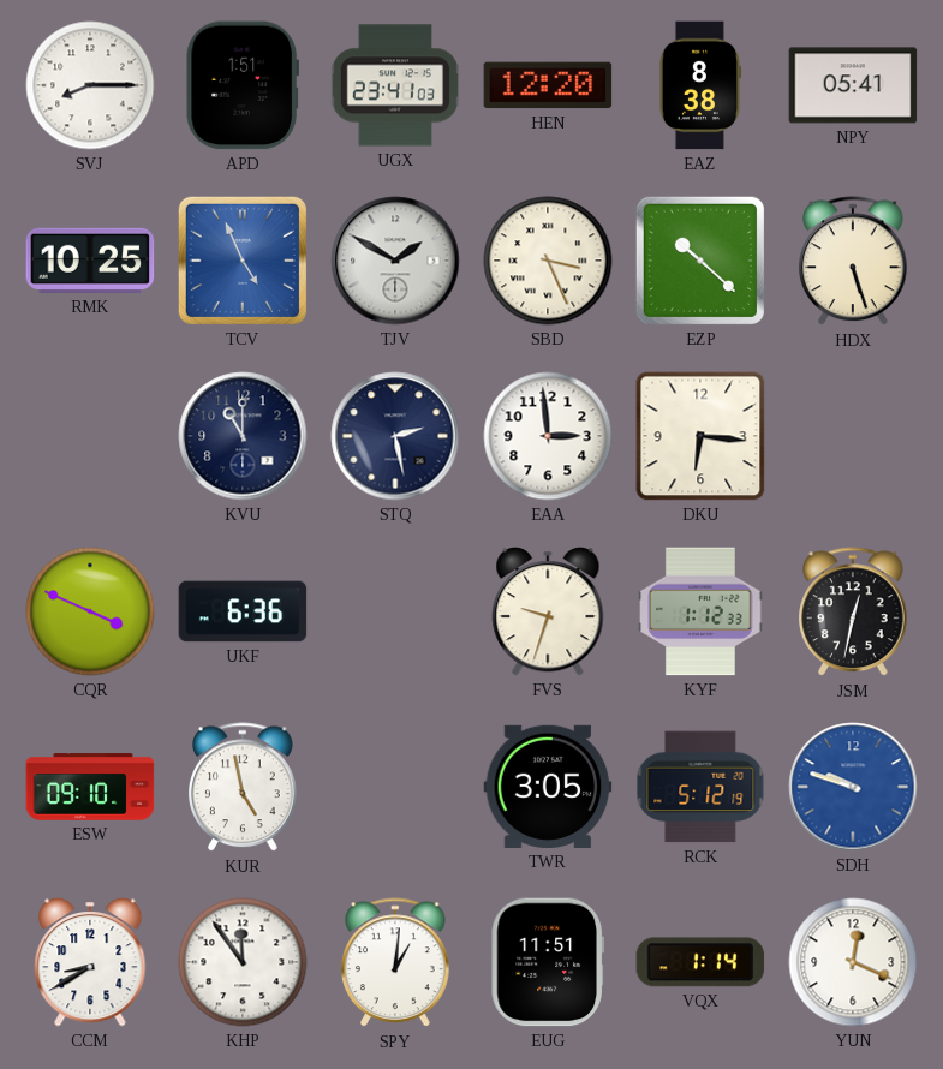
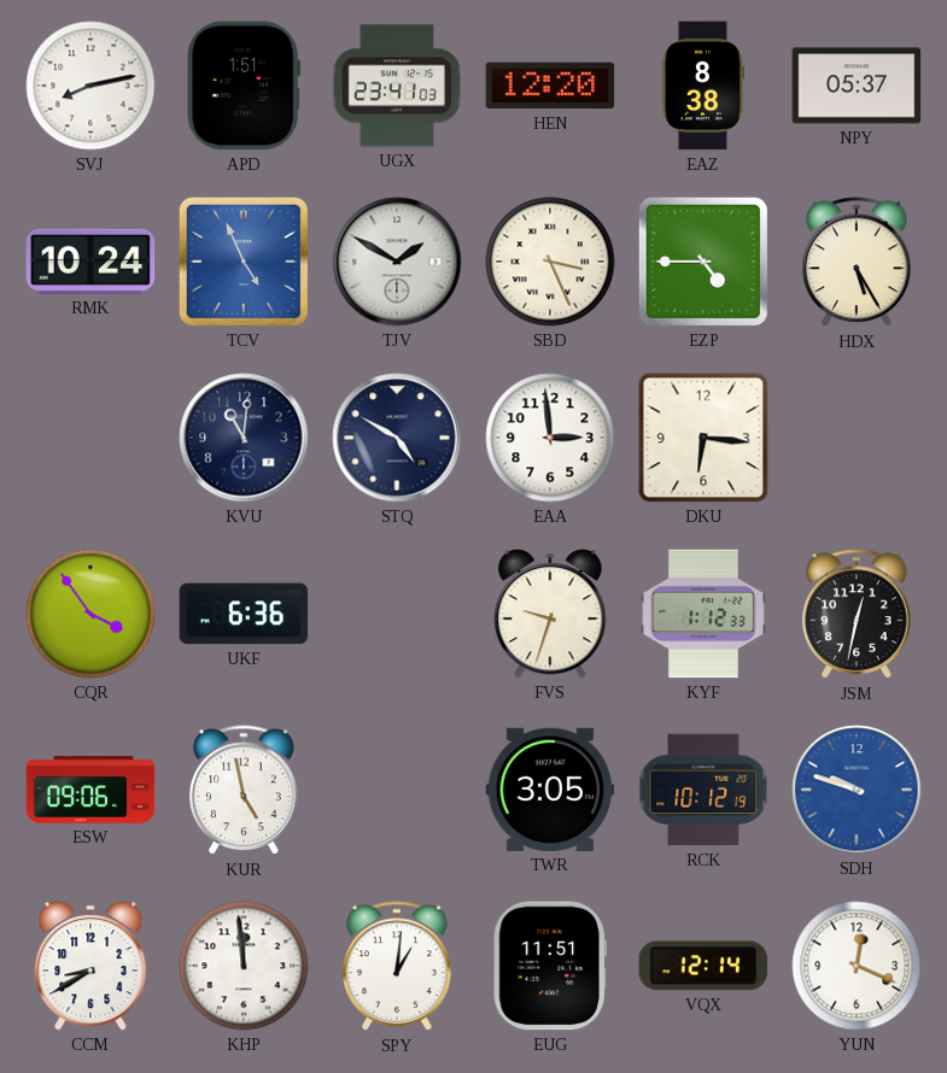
SVJ: 8:15 -> 8:13
NPY: 05:41 -> 05:37
RMK: 10:25 -> 10:24
EZP: 10:22 -> 4:45
HDX: 5:27 -> 5:25
KVU: 11:00 -> 11:01
STQ: 2:28 -> 4:50
CQR: 3:49 -> 3:54
ESW: 09:10 -> 09:06
RCK: 5:12 -> 10:12
KHP: 11:54 -> 11:59
VQX: 1:14 -> 12:14
